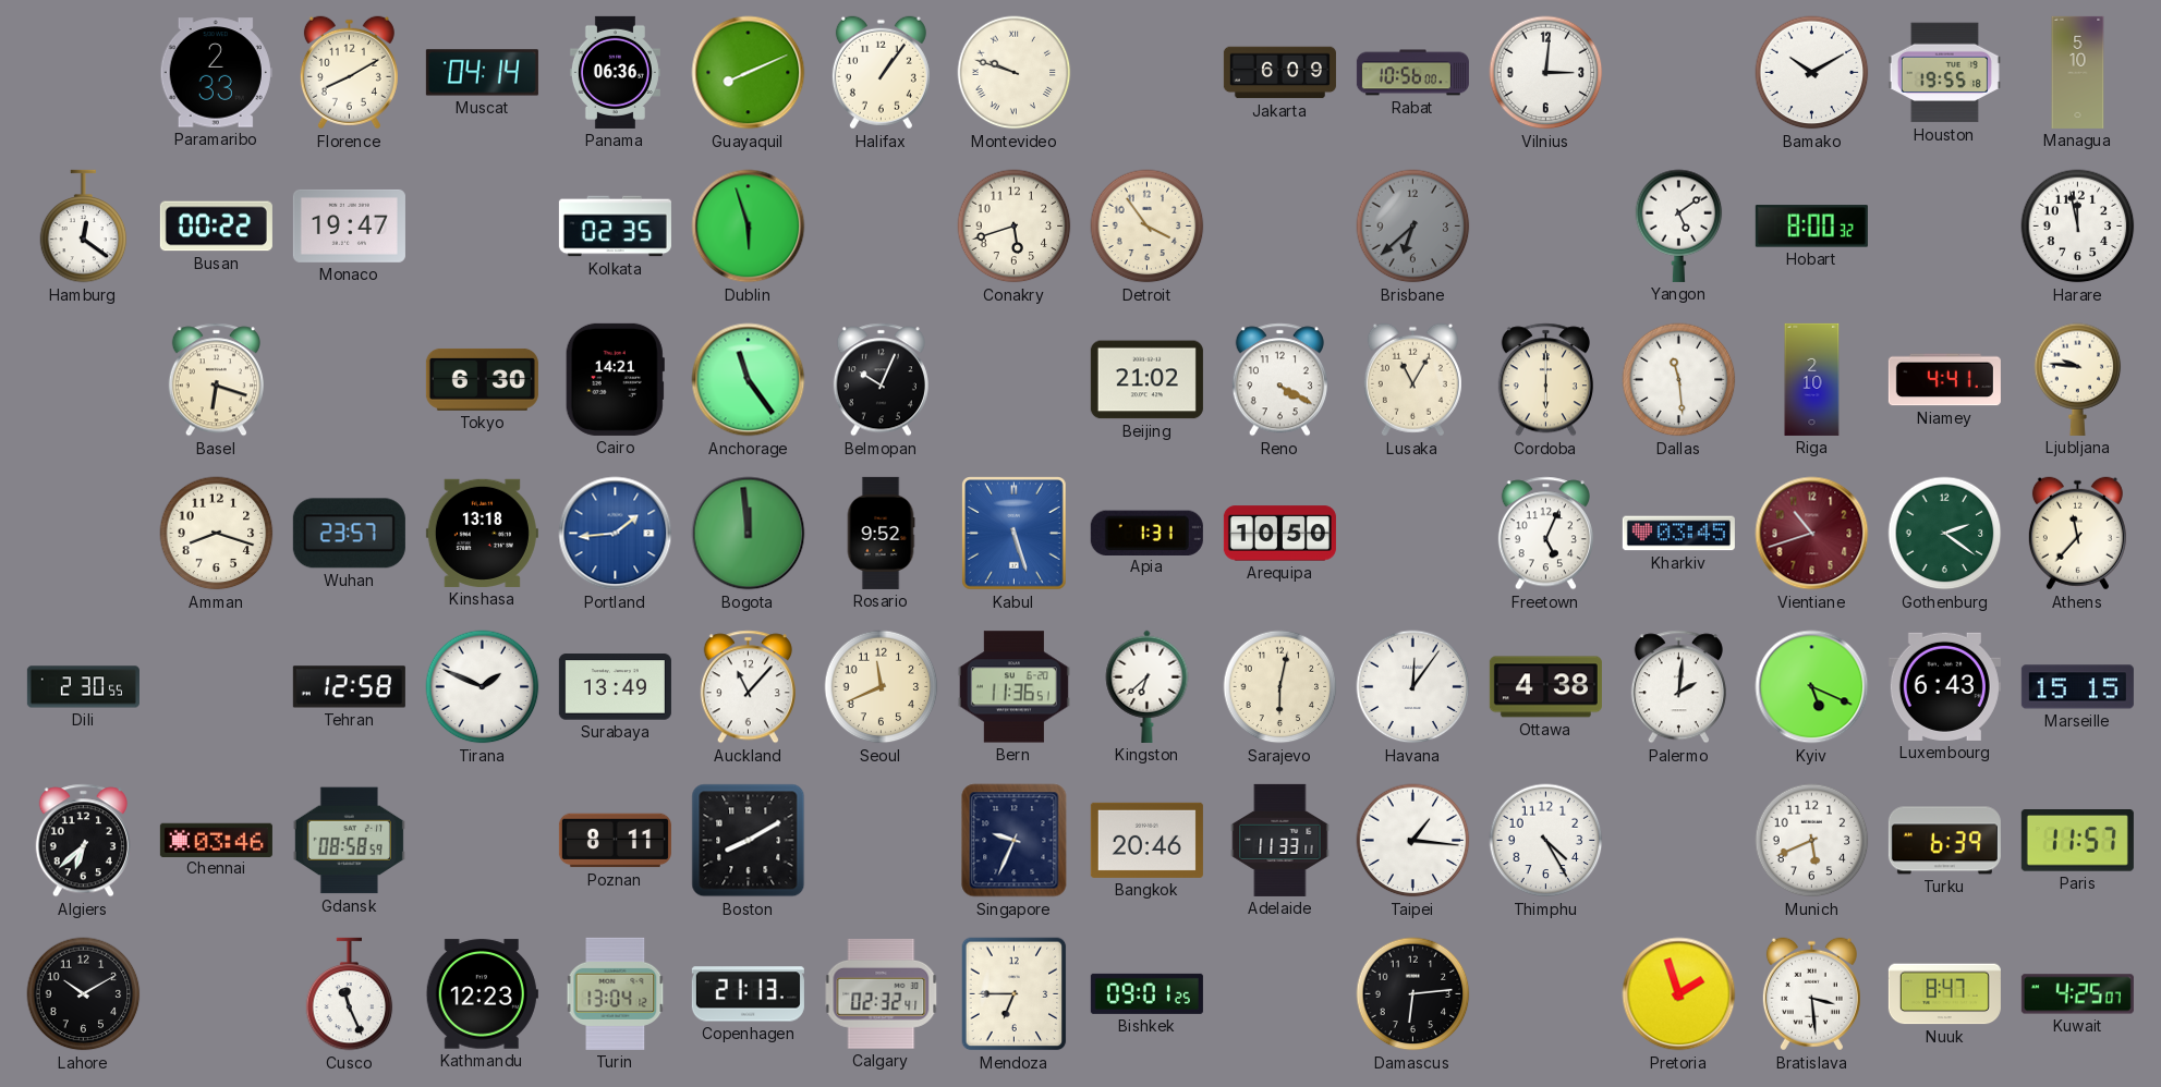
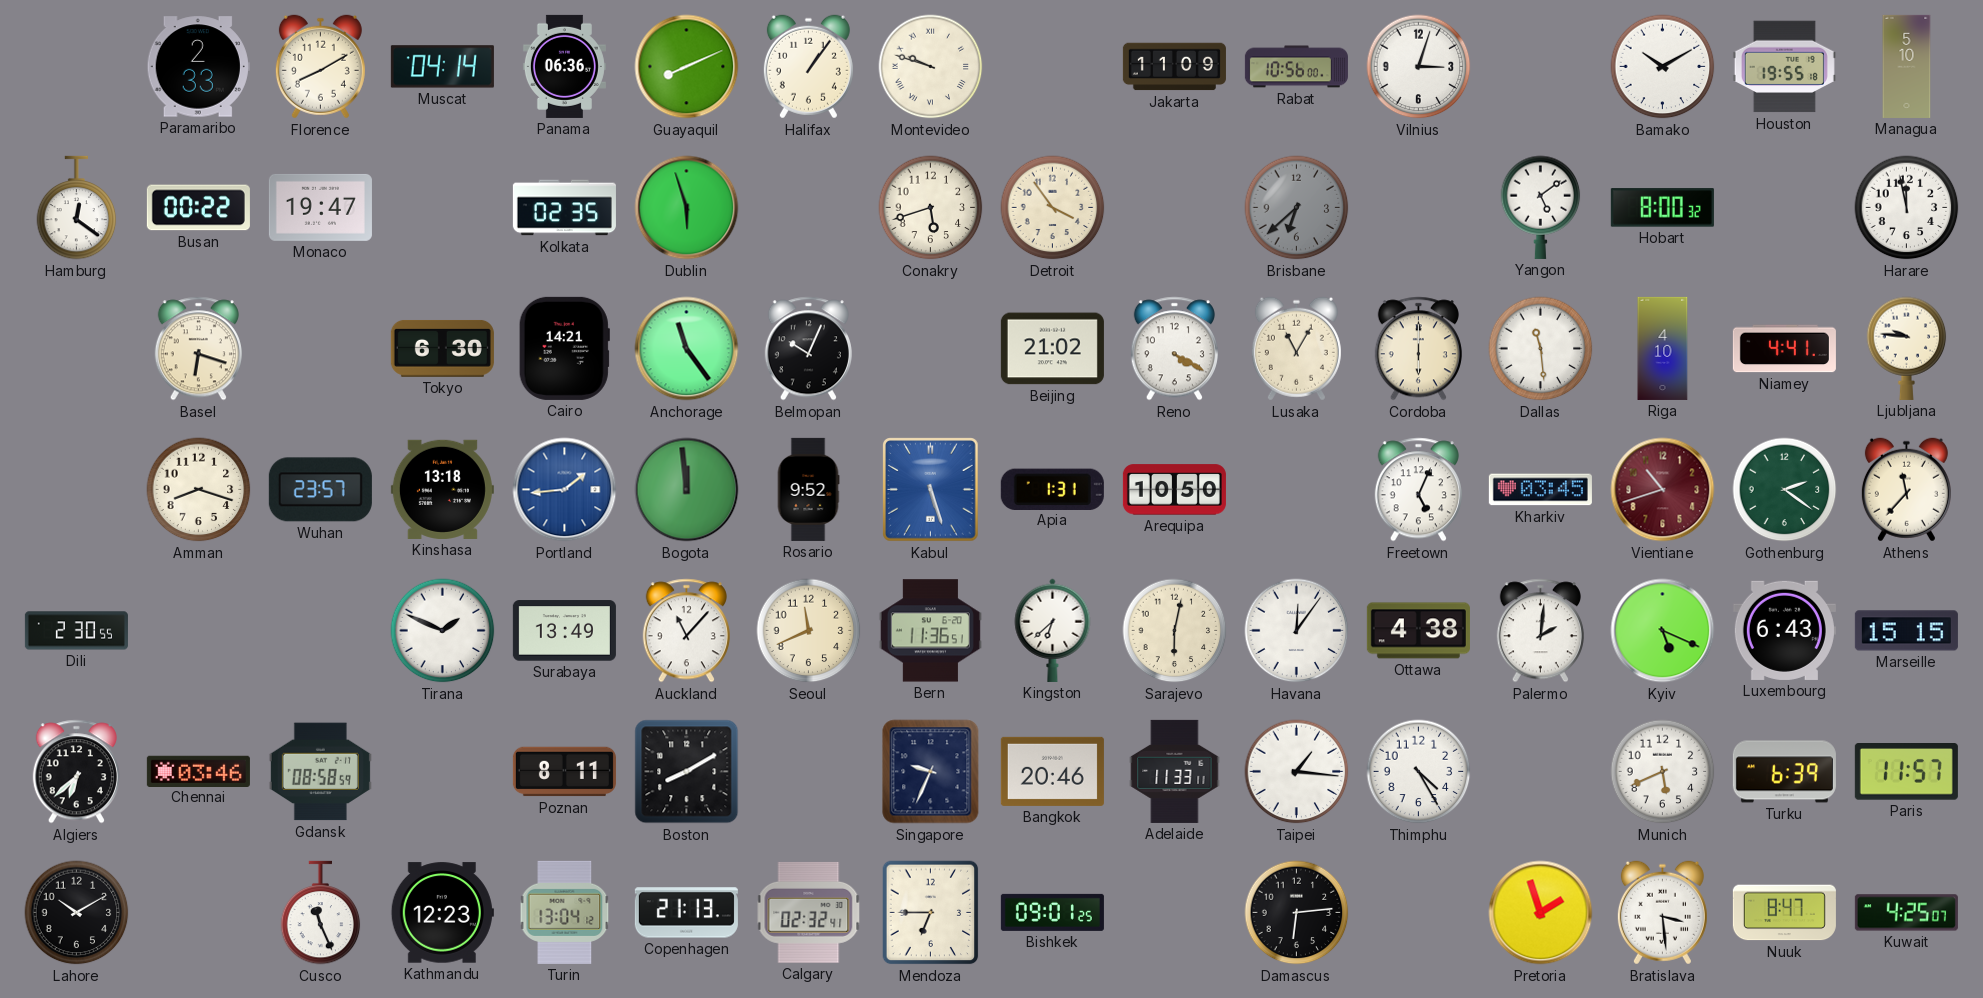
Jakarta: 6:09 -> 11:09
Vilnius: 3:01 -> 3:03
Riga: 2:10 -> 4:10
Tehran: 12:58 -> none
